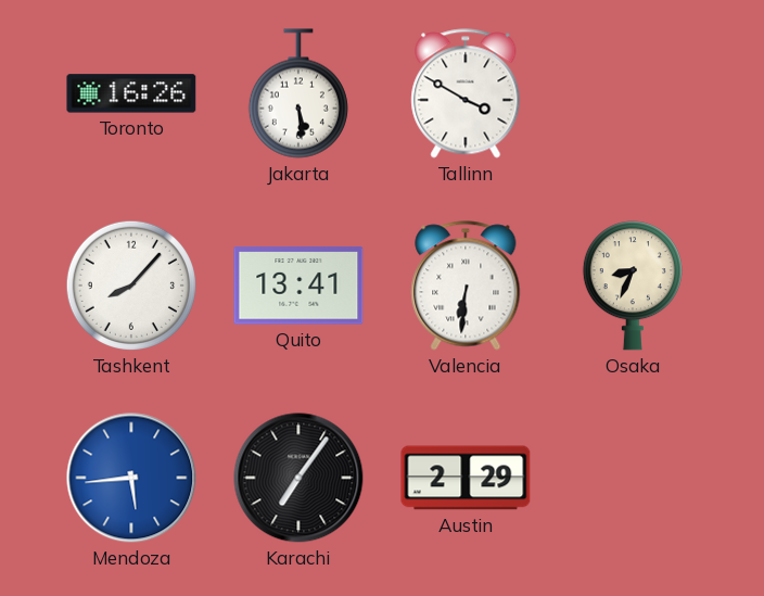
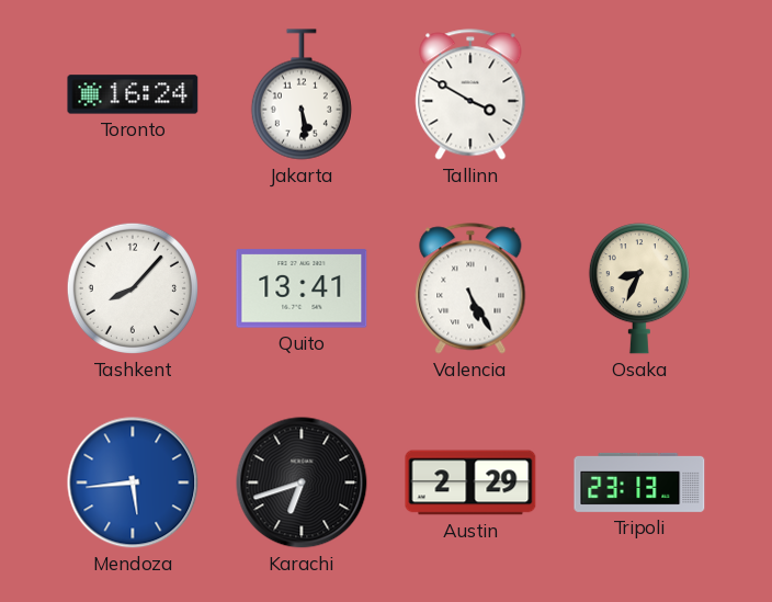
Toronto: 16:26 -> 16:24
Valencia: 6:31 -> 5:25
Karachi: 7:06 -> 6:42
Tripoli: none -> 23:13
